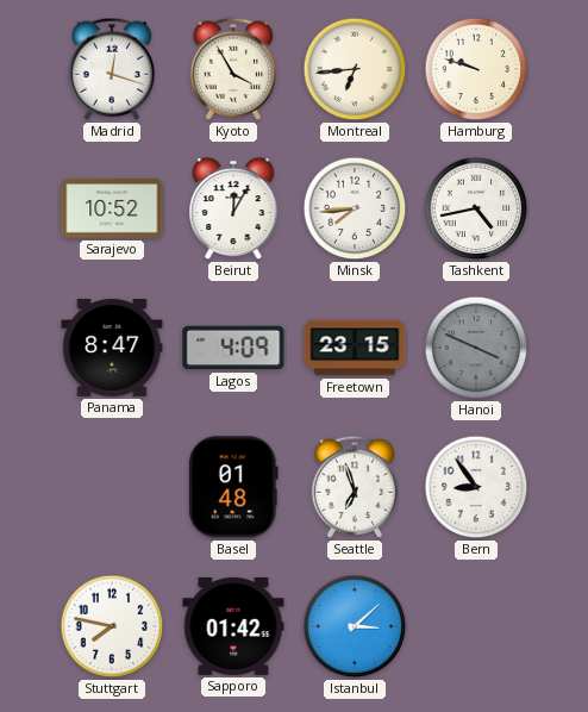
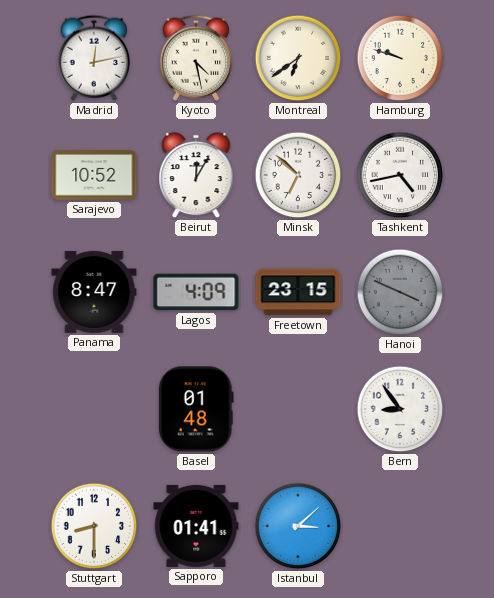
Madrid: 12:18 -> 12:13
Kyoto: 3:55 -> 4:28
Montreal: 6:44 -> 6:39
Minsk: 7:44 -> 6:52
Seattle: 6:57 -> none
Stuttgart: 7:47 -> 8:30
Sapporo: 01:42 -> 01:41
